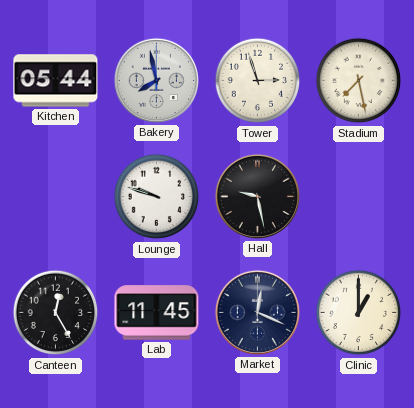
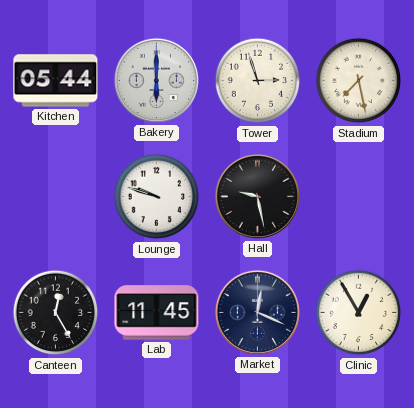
Bakery: 7:58 -> 6:00
Clinic: 1:00 -> 12:55
